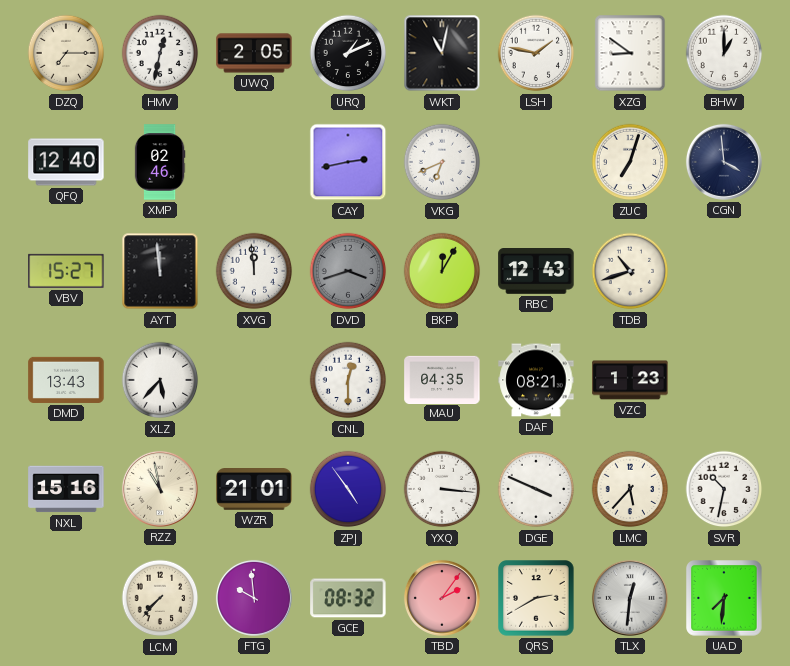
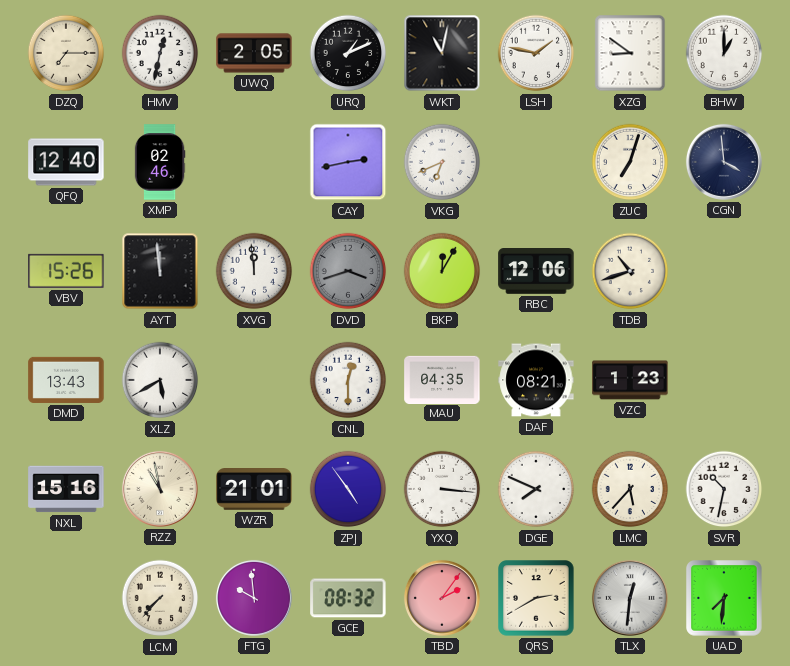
VBV: 15:27 -> 15:26
RBC: 12:43 -> 12:06
XLZ: 5:37 -> 5:40
DGE: 3:49 -> 7:49
